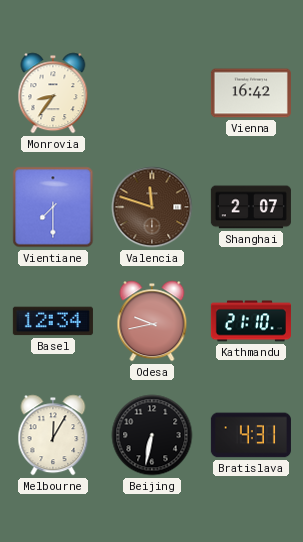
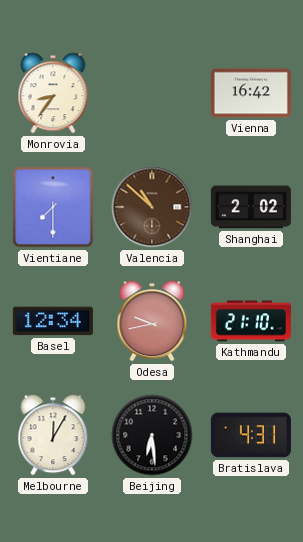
Valencia: 11:48 -> 10:52
Shanghai: 2:07 -> 2:02
Beijing: 6:32 -> 6:29
